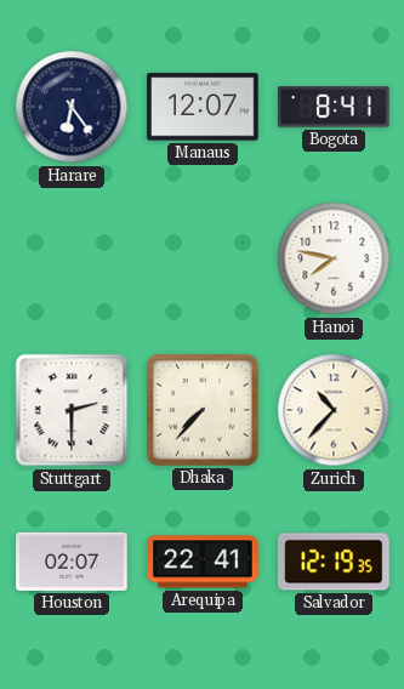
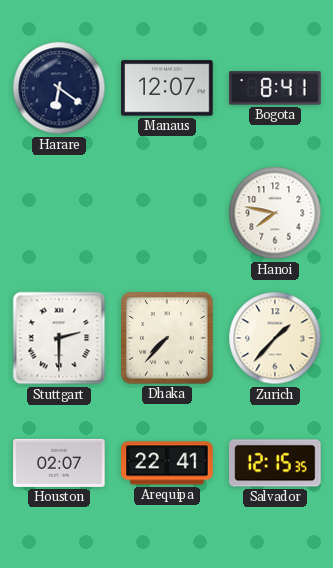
Harare: 6:24 -> 6:21
Zurich: 10:37 -> 1:37
Salvador: 12:19 -> 12:15
